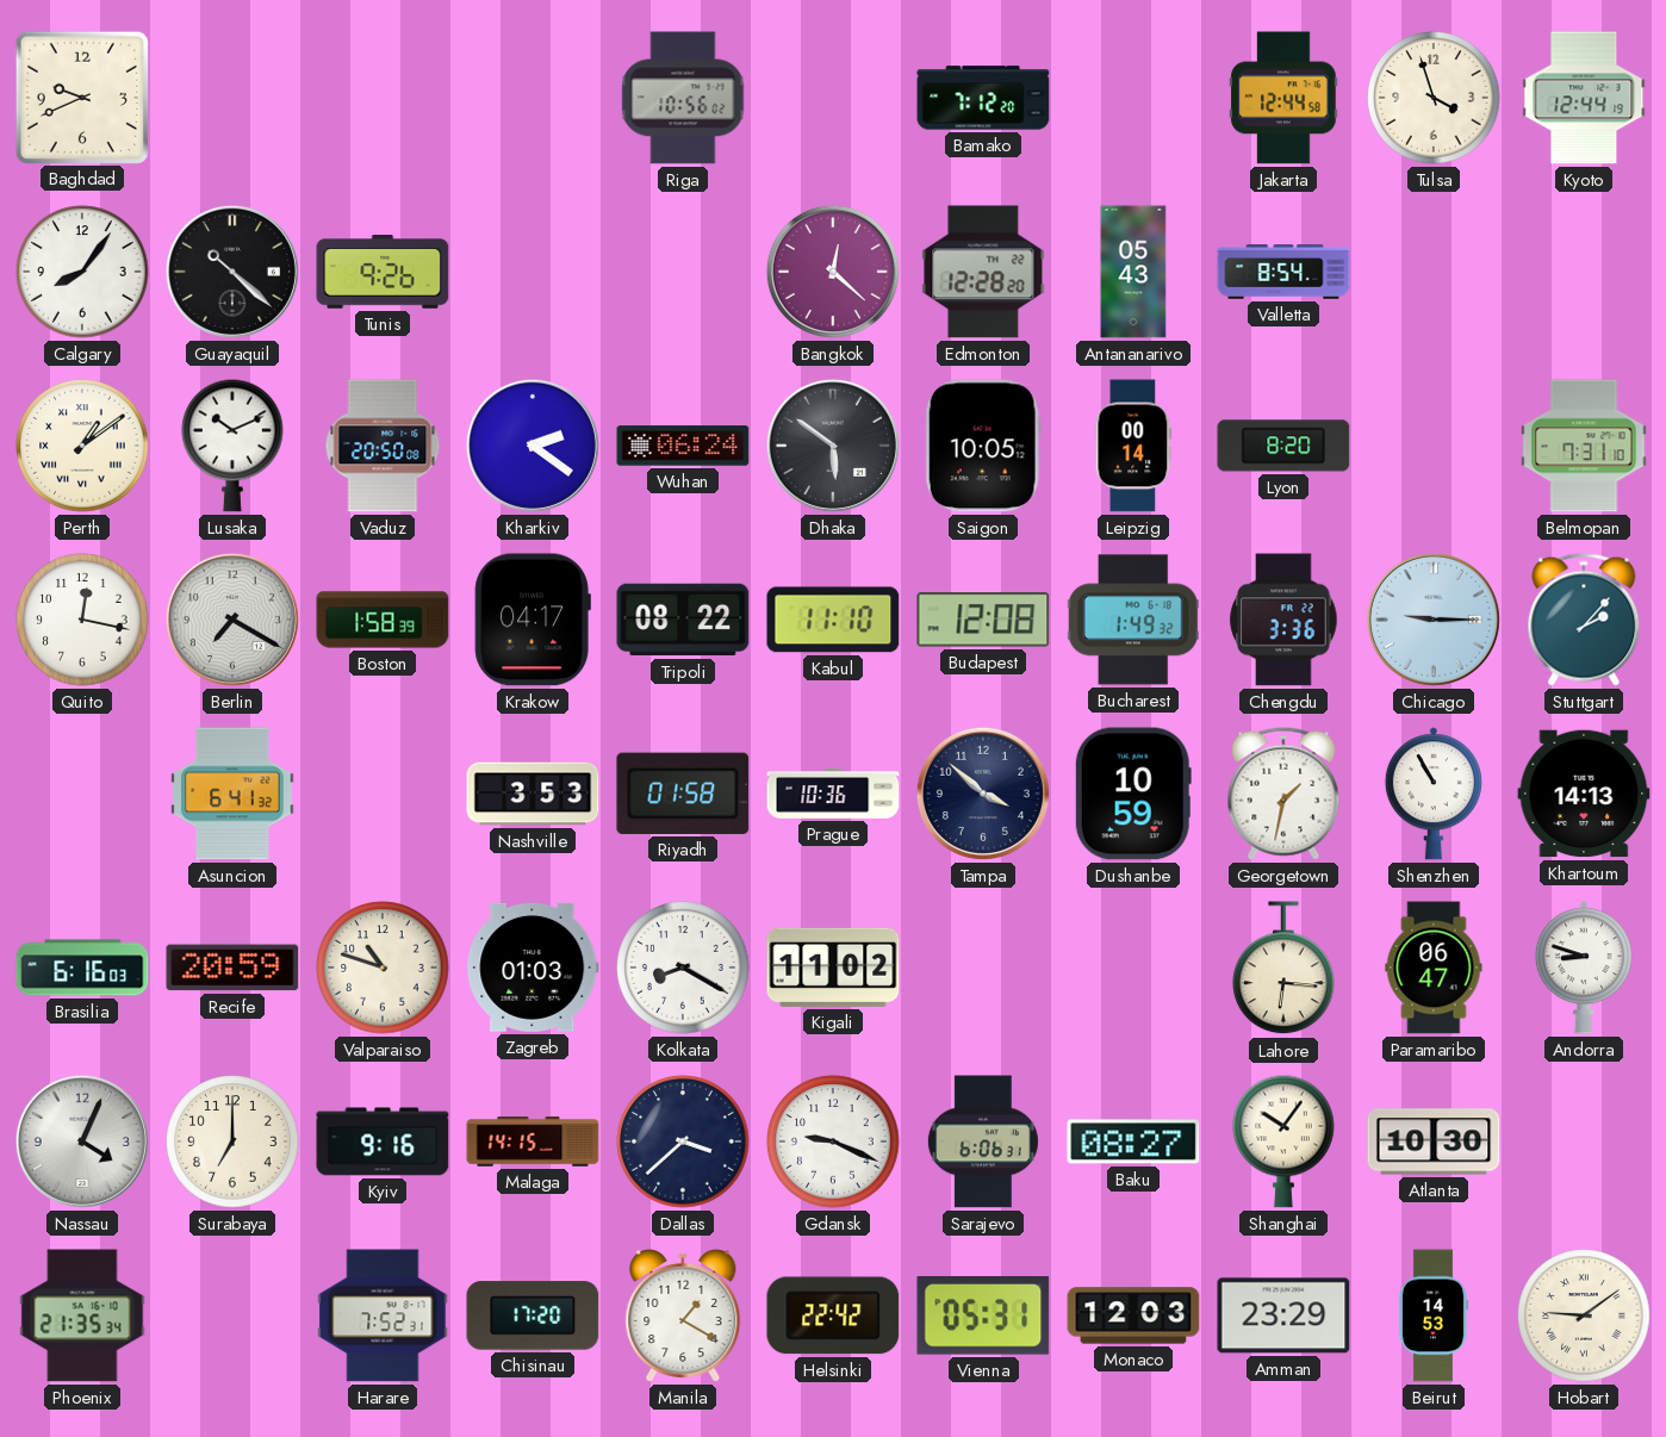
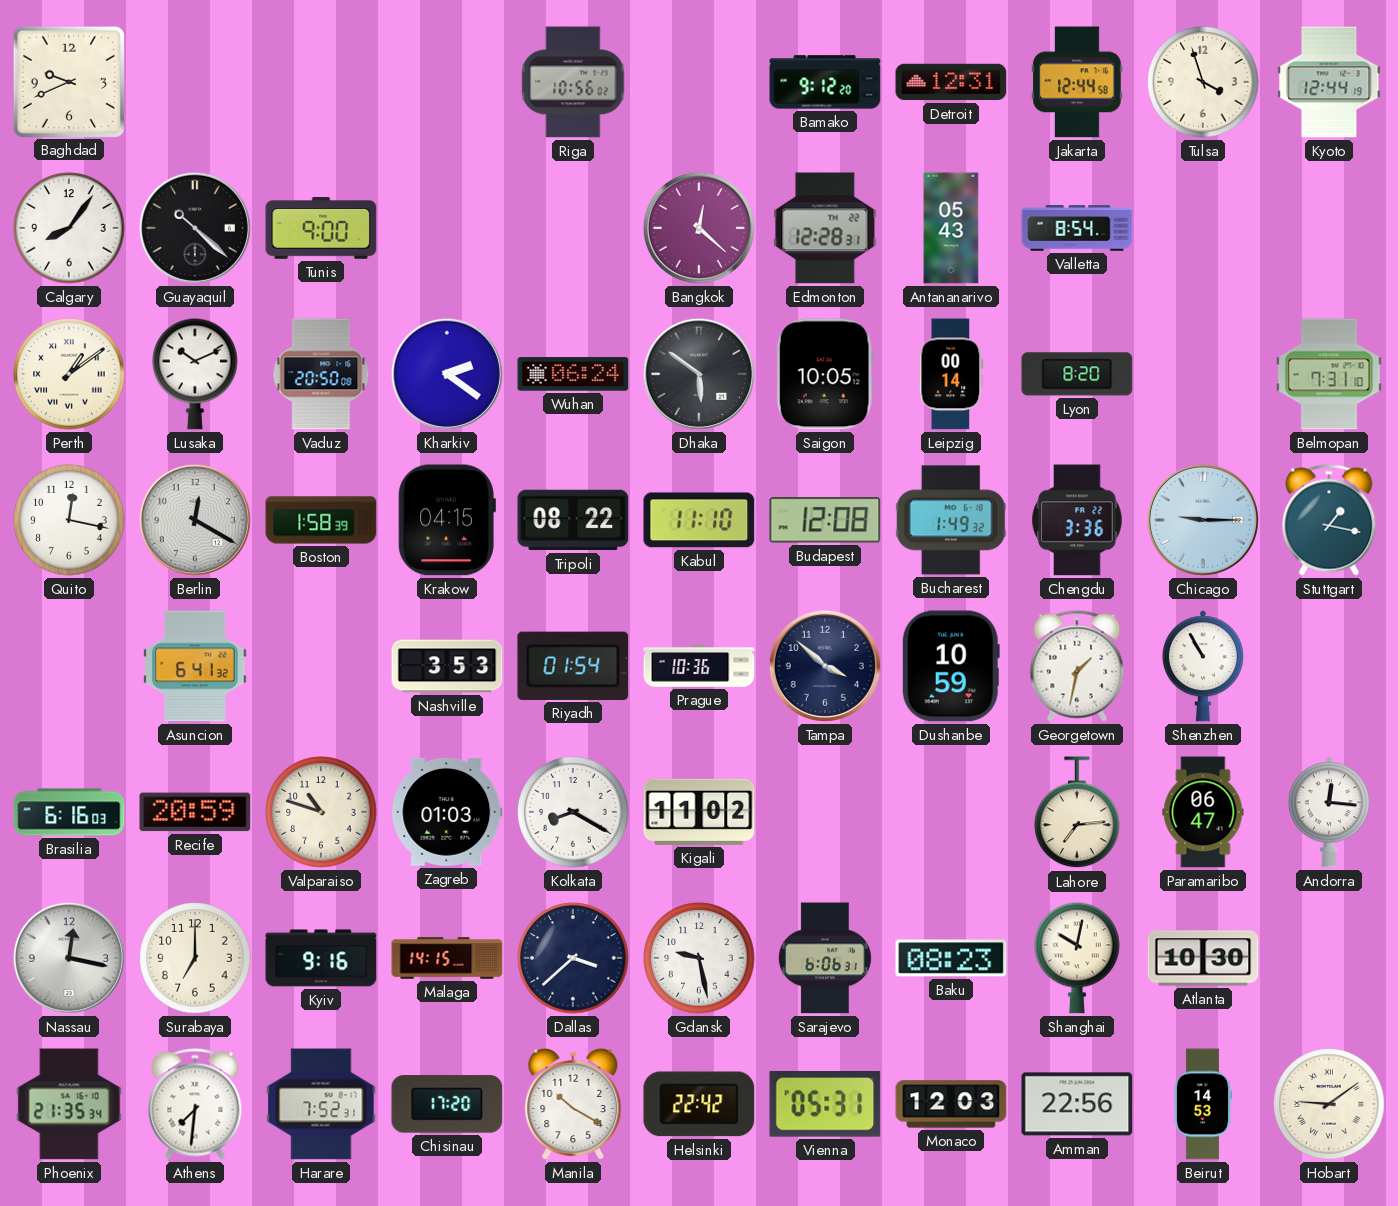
Bamako: 7:12 -> 9:12
Detroit: none -> 12:31
Tunis: 9:26 -> 9:00
Edmonton: 12:28:20 -> 12:28:31
Berlin: 7:20 -> 12:20
Krakow: 04:17 -> 04:15
Stuttgart: 2:07 -> 1:17
Riyadh: 01:58 -> 01:54
Khartoum: 14:13 -> none
Lahore: 6:16 -> 7:14
Andorra: 8:48 -> 12:16
Nassau: 4:04 -> 12:17
Gdansk: 9:19 -> 9:28
Baku: 08:27 -> 08:23
Shanghai: 10:06 -> 10:02
Athens: none -> 7:31
Manila: 1:20 -> 10:20
Amman: 23:29 -> 22:56
